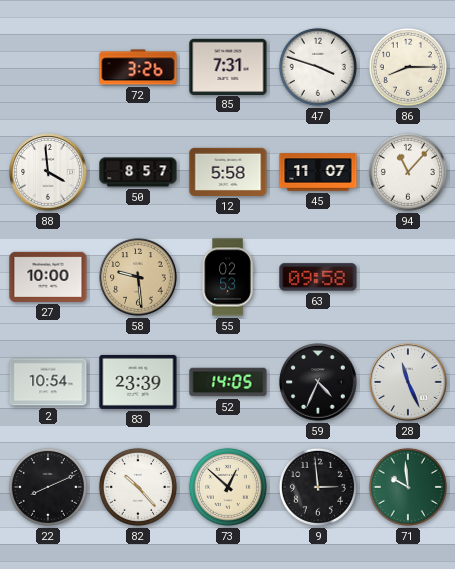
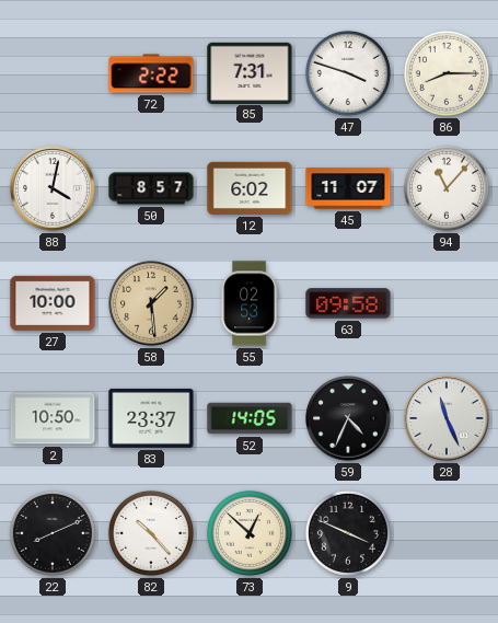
72: 3:26 -> 2:22
88: 3:59 -> 4:02
12: 5:58 -> 6:02
58: 9:29 -> 1:29
2: 10:54 -> 10:50
83: 23:39 -> 23:37
9: 2:59 -> 3:49
71: 9:59 -> none
